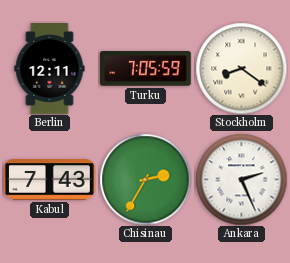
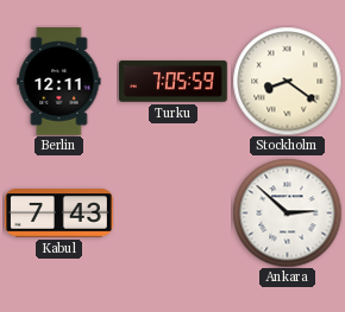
Chisinau: 2:35 -> none
Ankara: 2:26 -> 2:52
